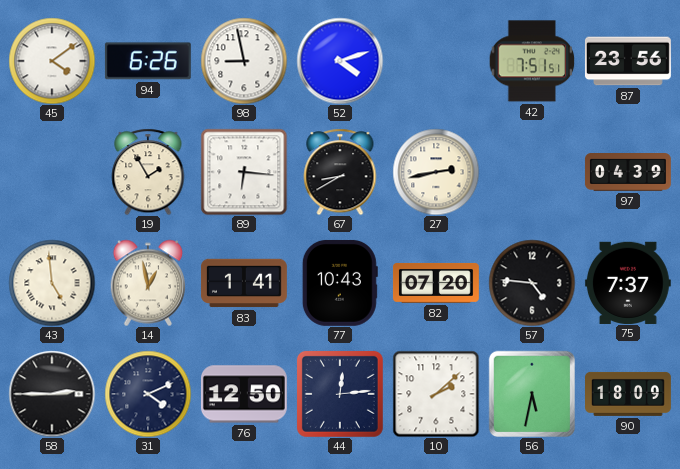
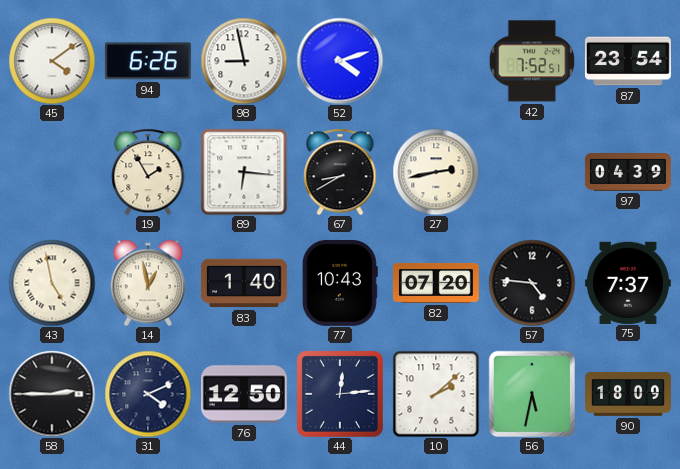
42: 7:51 -> 7:52
87: 23:56 -> 23:54
43: 4:59 -> 4:58
83: 1:41 -> 1:40
